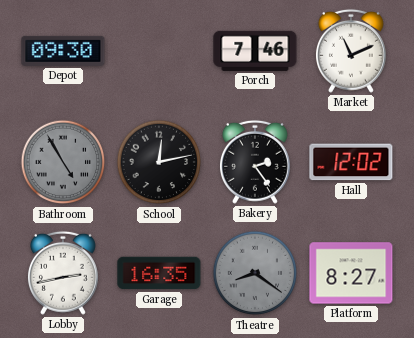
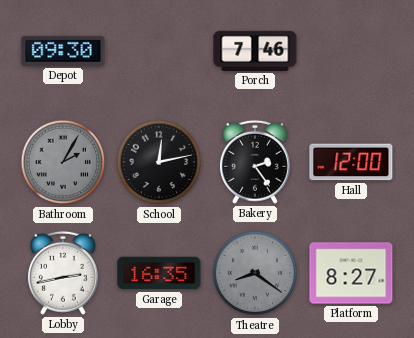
Market: 11:11 -> none
Bathroom: 4:55 -> 2:05
Hall: 12:02 -> 12:00
